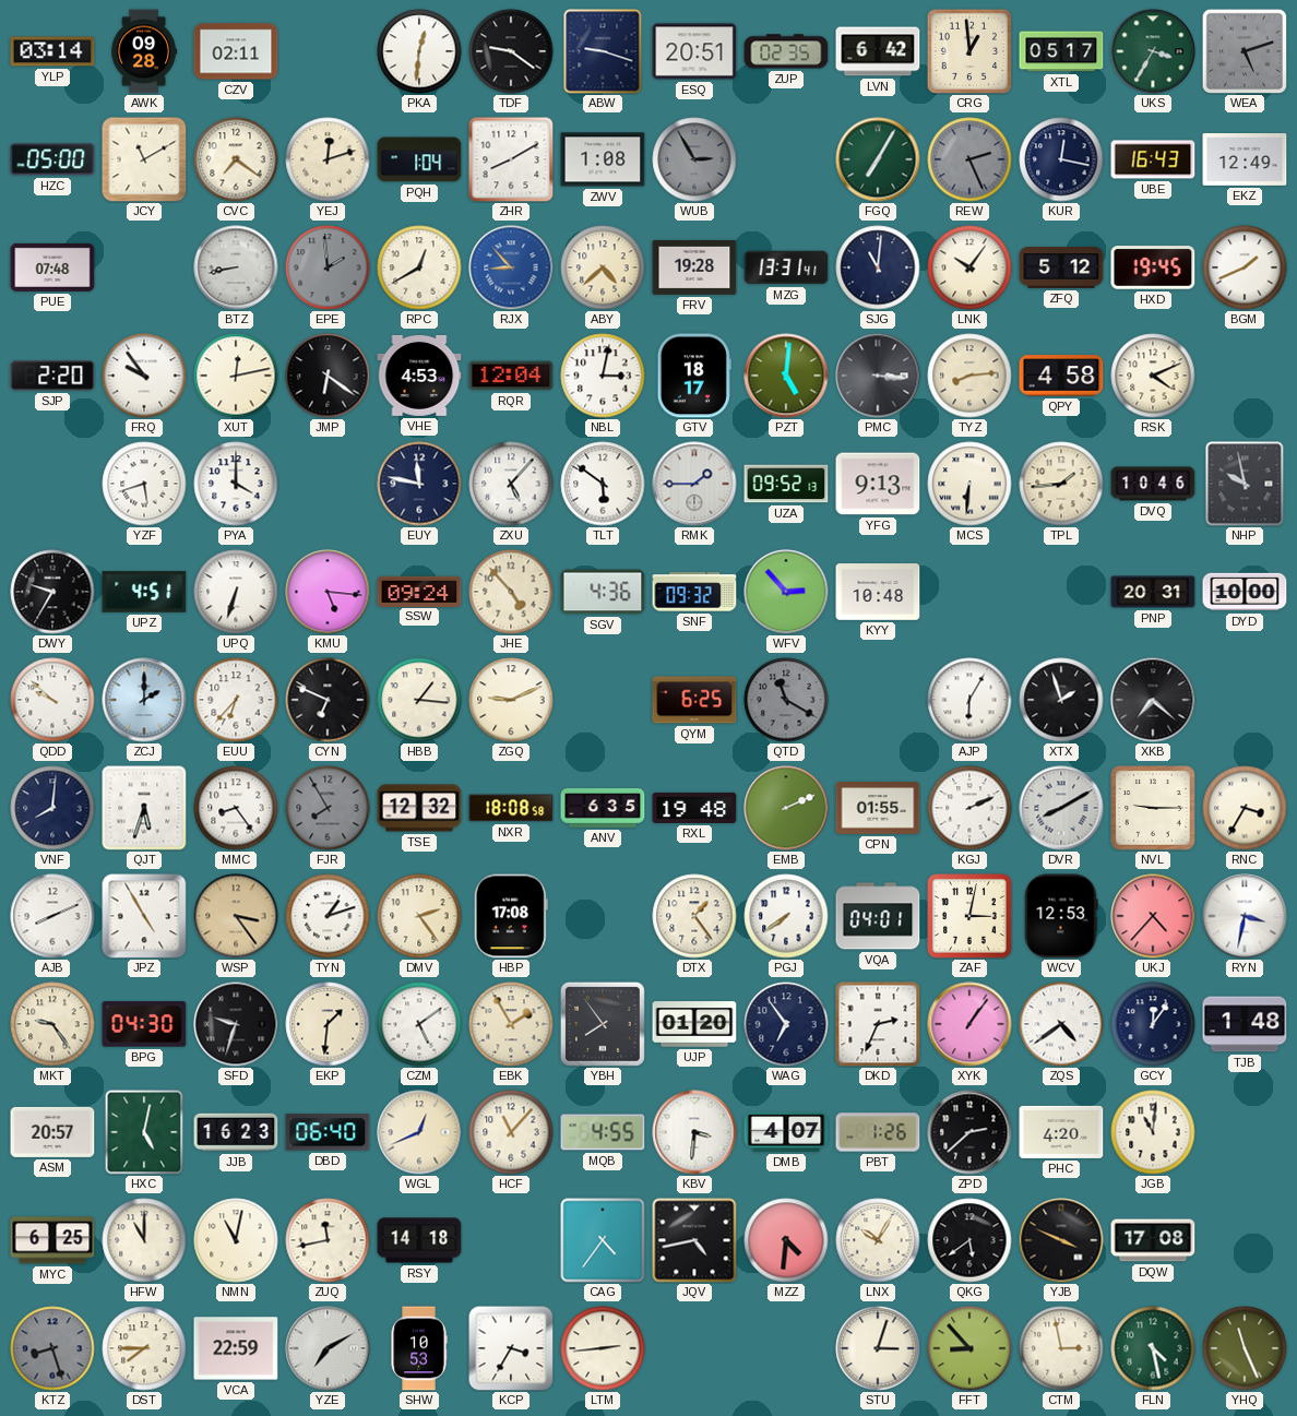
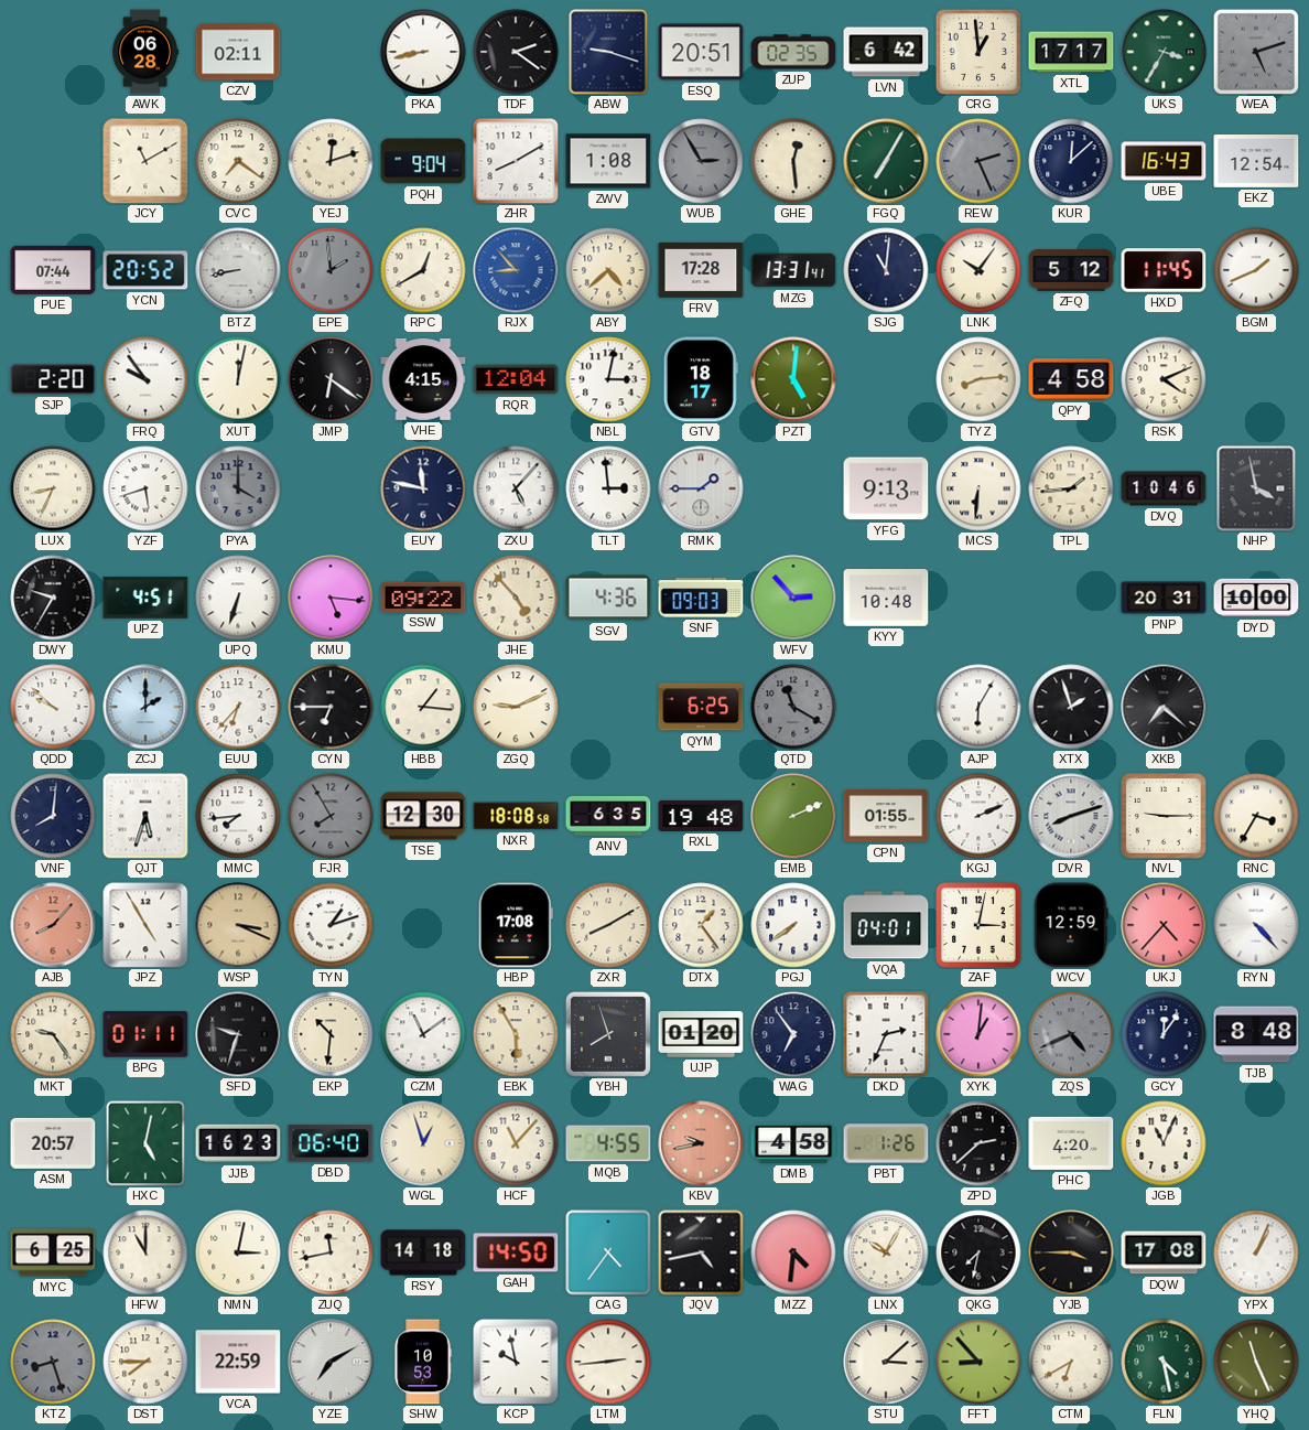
YLP: 03:14 -> none
AWK: 09:28 -> 06:28
PKA: 12:31 -> 8:43
TDF: 9:21 -> 2:21
XTL: 05:17 -> 17:17
HZC: 05:00 -> none
PQH: 1:04 -> 9:04
GHE: none -> 12:29
KUR: 12:17 -> 12:08
EKZ: 12:49 -> 12:54
PUE: 07:48 -> 07:44
YCN: none -> 20:52
FRV: 19:28 -> 17:28
HXD: 19:45 -> 11:45
XUT: 12:13 -> 12:02
VHE: 4:53 -> 4:15
PMC: 3:16 -> none
LUX: none -> 8:34
PYA dial: white -> grey
TLT: 5:51 -> 2:59
UZA: 09:52 -> none
NHP: 9:58 -> 3:58
SSW: 09:24 -> 09:22
SNF: 09:32 -> 09:03
CYN: 6:49 -> 6:45
MMC: 8:24 -> 7:44
TSE: 12:32 -> 12:30
DVR: 8:10 -> 8:12
AJB: 8:11 -> 8:07
AJB dial: white -> salmon
WSP: 3:24 -> 3:19
DMV: 2:24 -> none
ZXR: none -> 8:10
WCV: 12:53 -> 12:59
RYN: 3:32 -> 4:23
BPG: 04:30 -> 01:11
EKP: 1:31 -> 10:31
CZM: 5:09 -> 11:09
EBK: 1:55 -> 5:55
YBH: 7:54 -> 7:57
XYK: 1:06 -> 1:01
ZQS: 4:39 -> 4:41
ZQS dial: white -> grey
TJB: 1:48 -> 8:48
WGL: 12:41 -> 12:57
KBV: 3:31 -> 9:43
KBV dial: white -> salmon
DMB: 4:07 -> 4:58
JGB: 11:01 -> 11:04
NMN: 11:02 -> 3:02
GAH: none -> 14:50
QKG: 5:39 -> 7:32
YJB: 3:49 -> 3:45
YPX: none -> 1:04
KCP: 3:35 -> 9:58
STU: 3:03 -> 3:08
CTM: 2:58 -> 6:40
